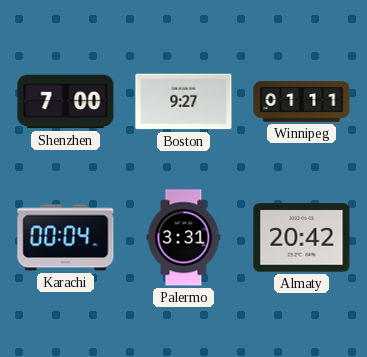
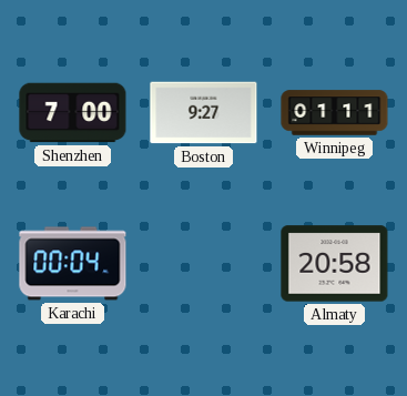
Palermo: 3:31 -> none
Almaty: 20:42 -> 20:58
